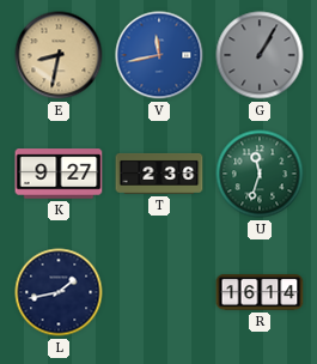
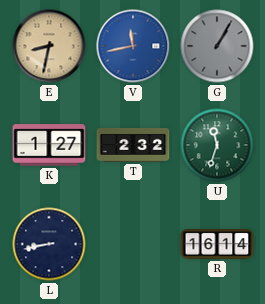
K: 9:27 -> 1:27
T: 2:36 -> 2:32
L: 1:43 -> 8:43
